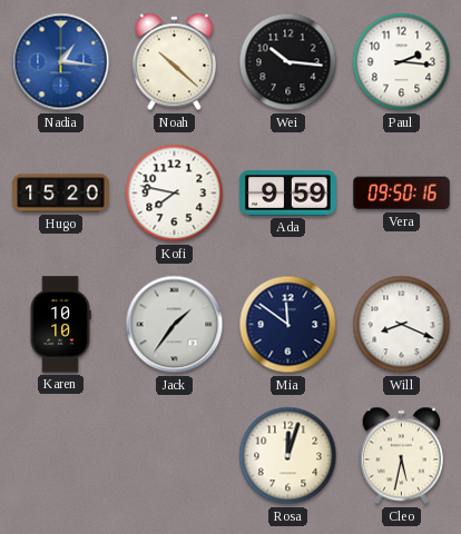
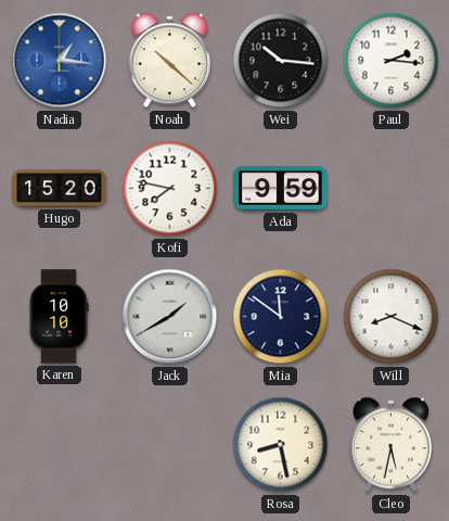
Vera: 09:50 -> none
Jack: 1:36 -> 1:40
Rosa: 12:03 -> 8:28
